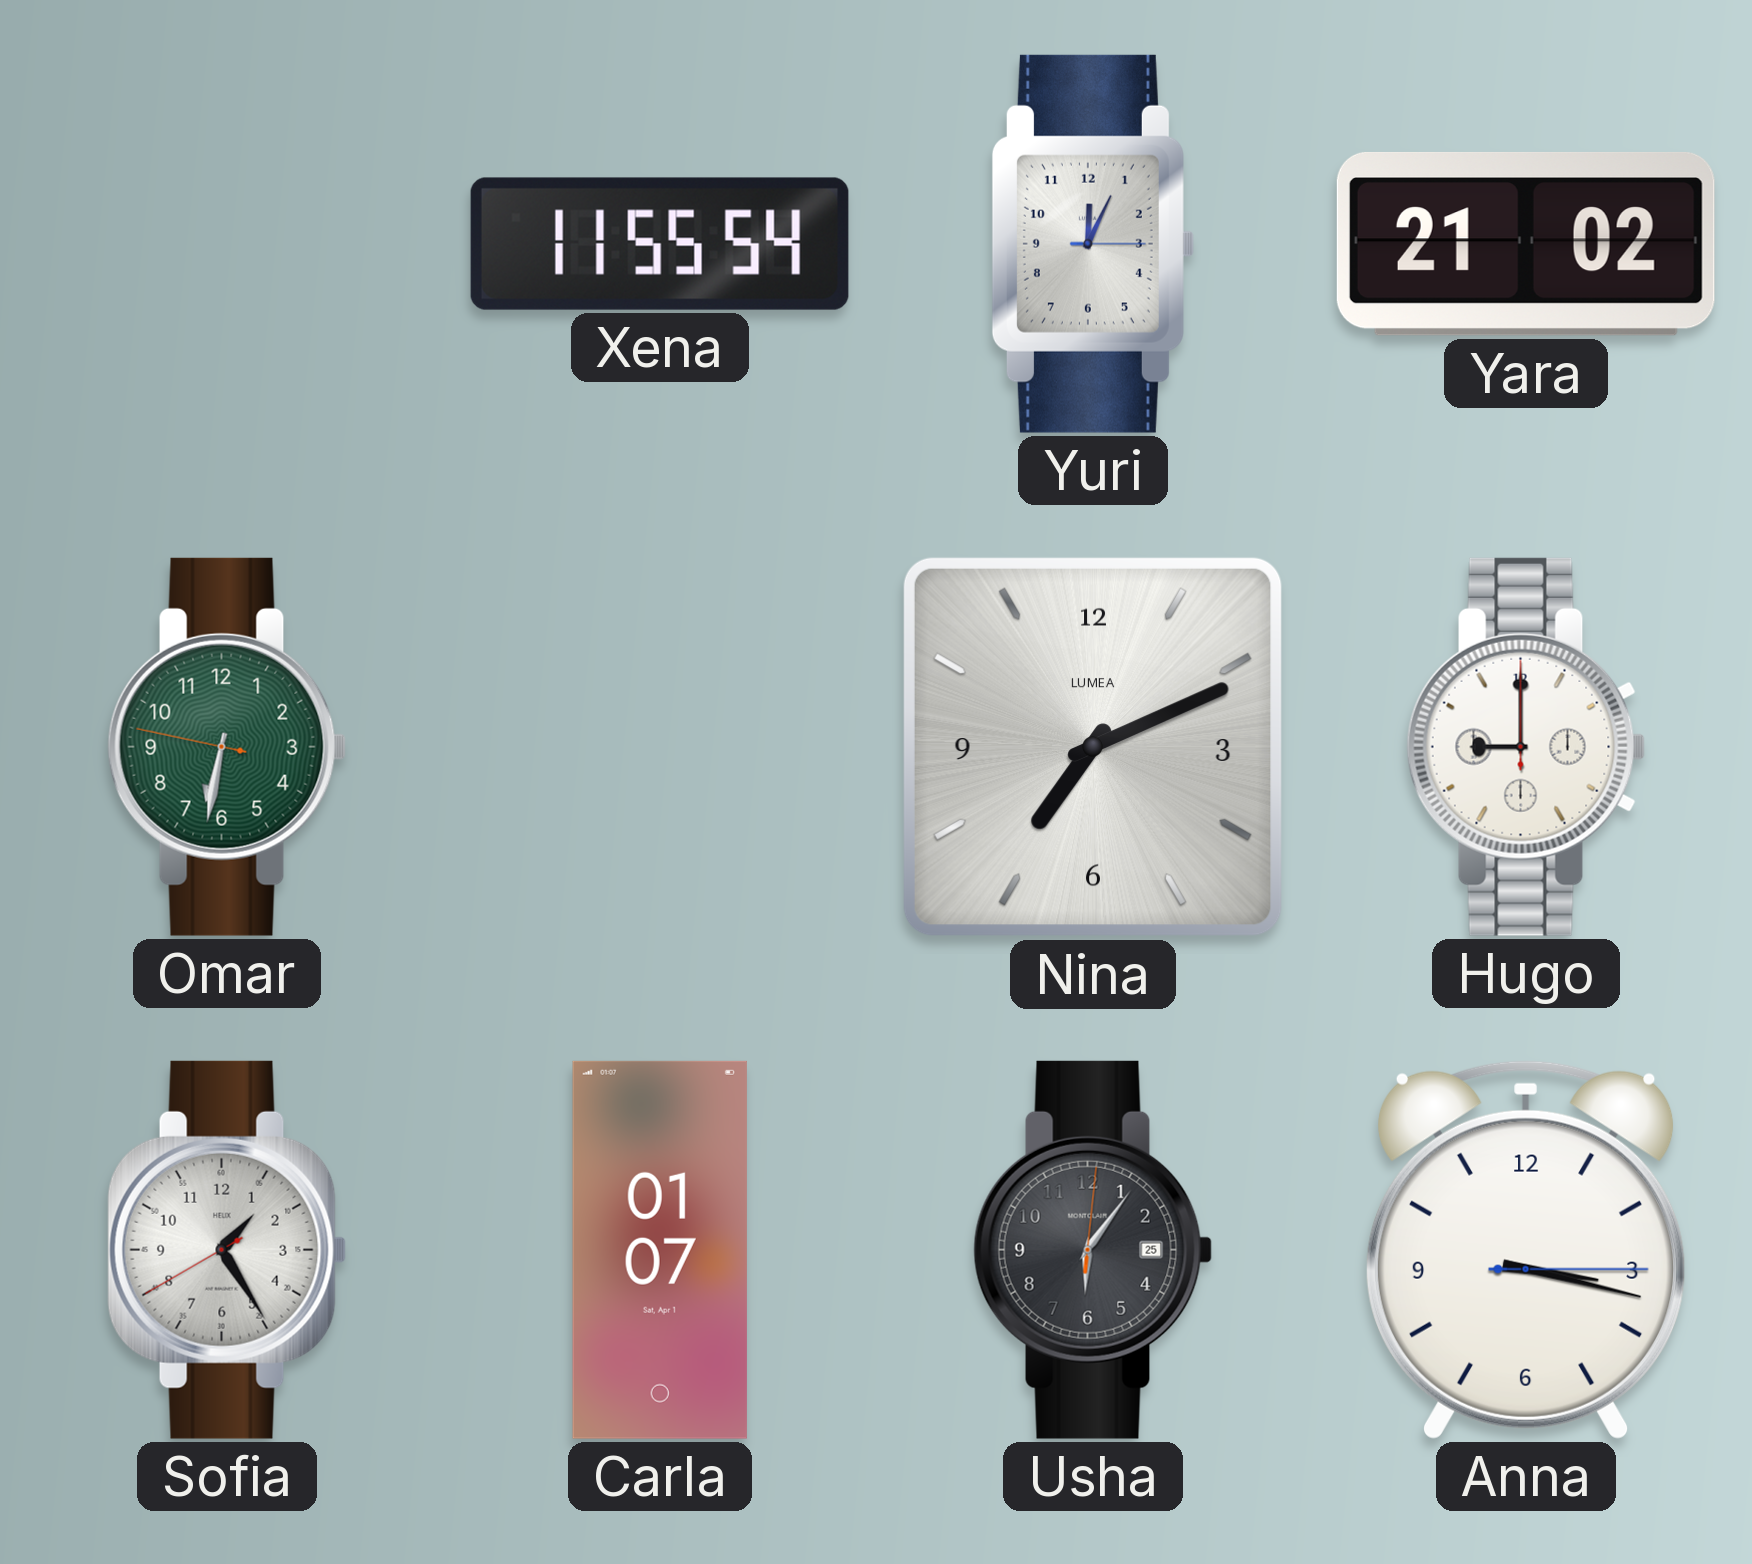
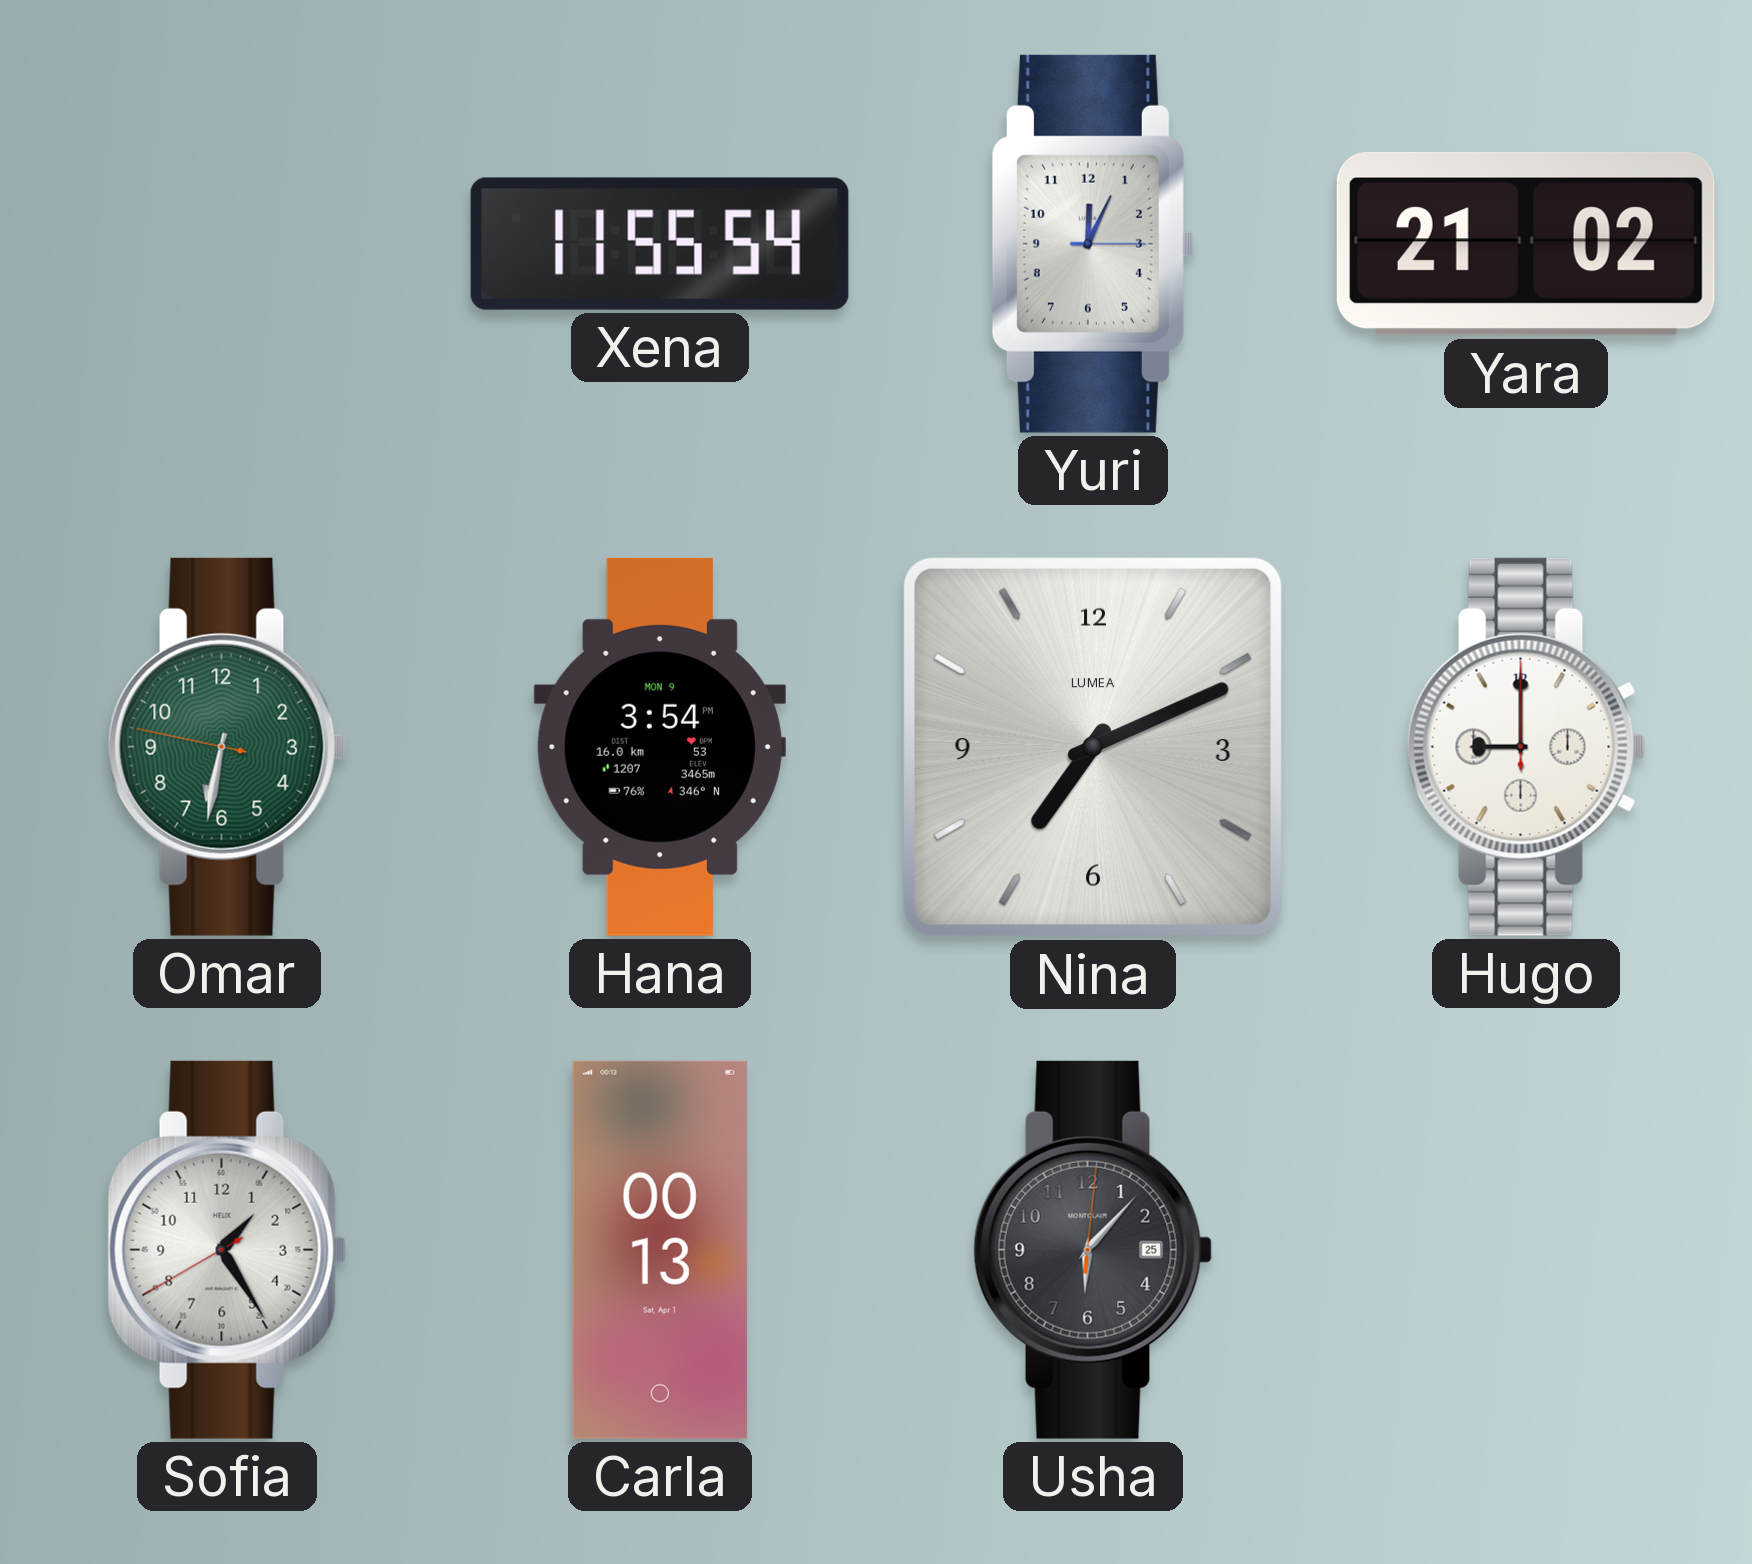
Hana: none -> 3:54
Carla: 01:07 -> 00:13
Usha: 6:06 -> 6:07
Anna: 3:17 -> none
